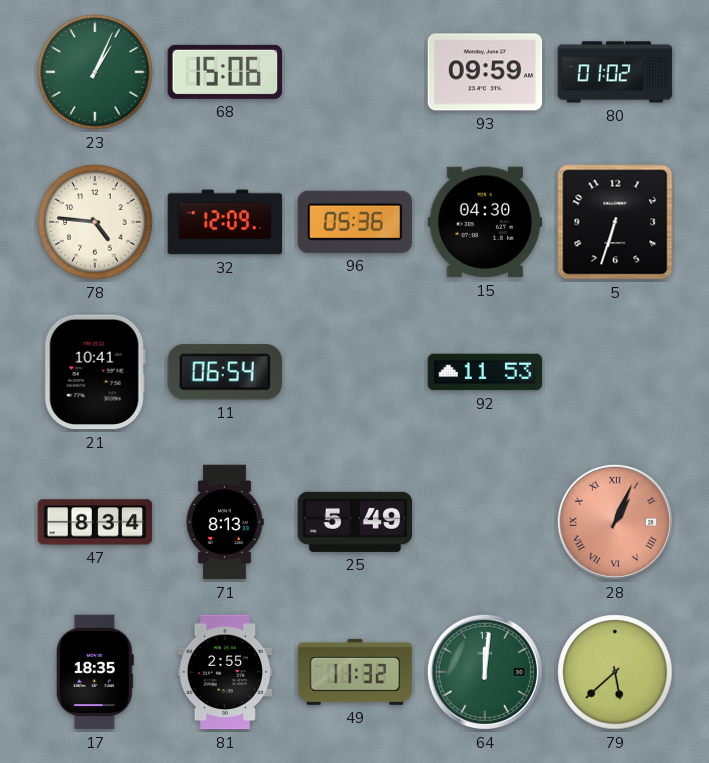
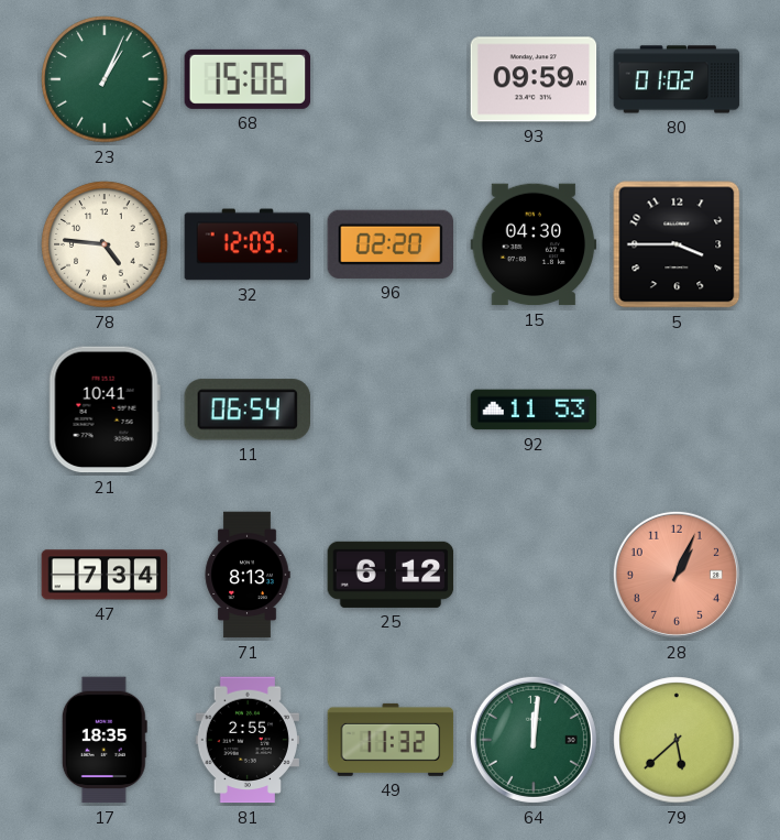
96: 05:36 -> 02:20
5: 6:33 -> 3:45
47: 8:34 -> 7:34
25: 5:49 -> 6:12
28 numerals: Roman -> Arabic
